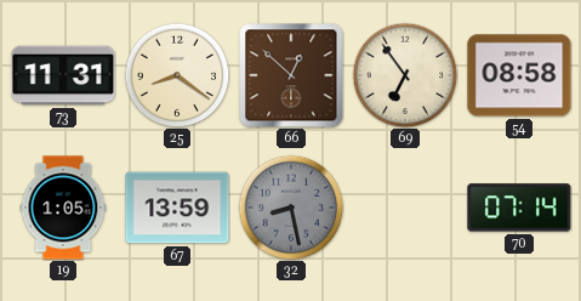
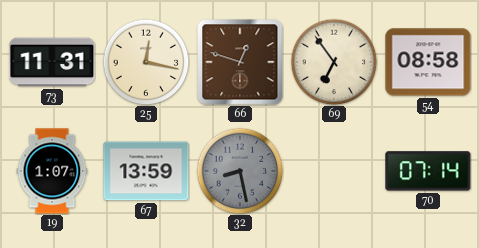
25: 8:21 -> 12:17
66: 12:52 -> 12:48
19: 1:05 -> 1:07
